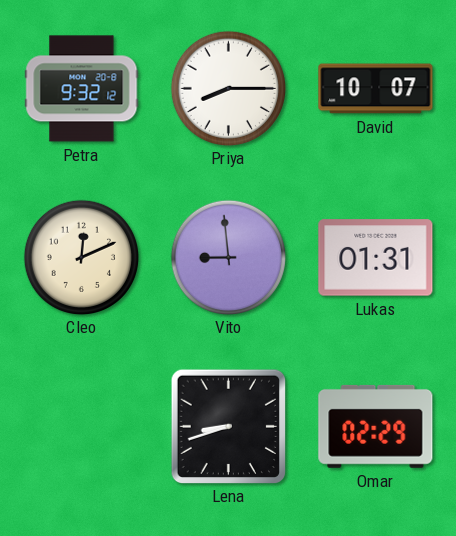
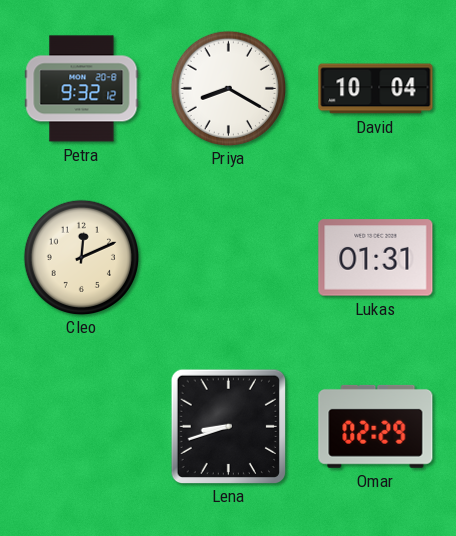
Priya: 8:15 -> 8:20
David: 10:07 -> 10:04
Vito: 8:59 -> none
